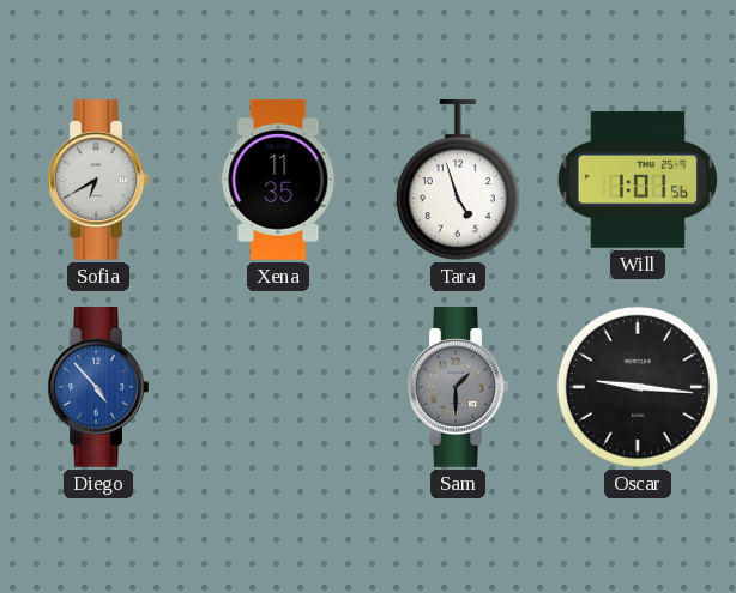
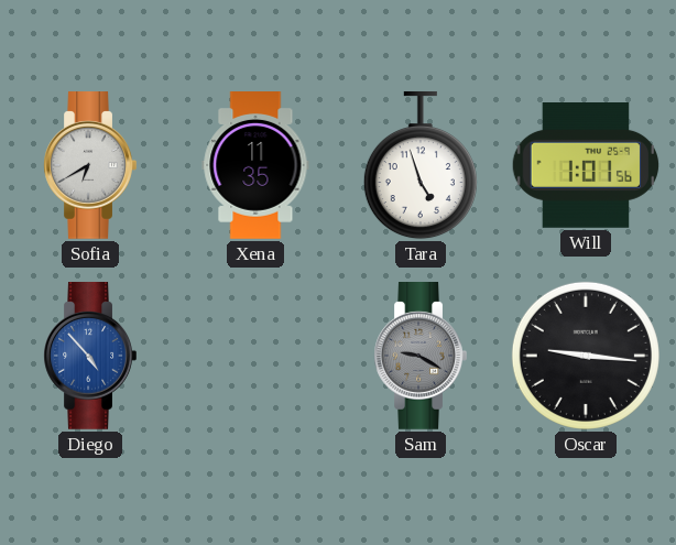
Sam: 1:30 -> 9:20
